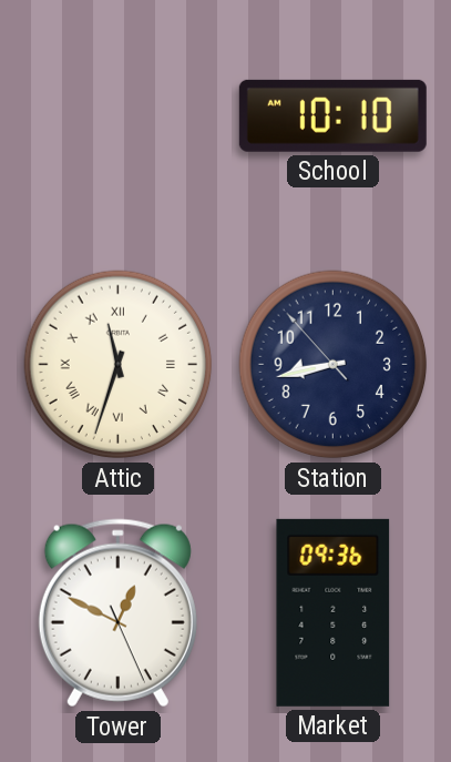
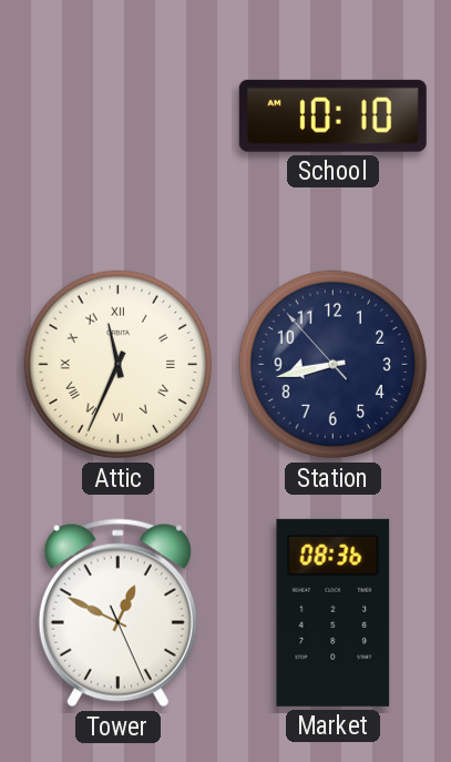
Attic: 11:33 -> 11:34
Market: 09:36 -> 08:36
